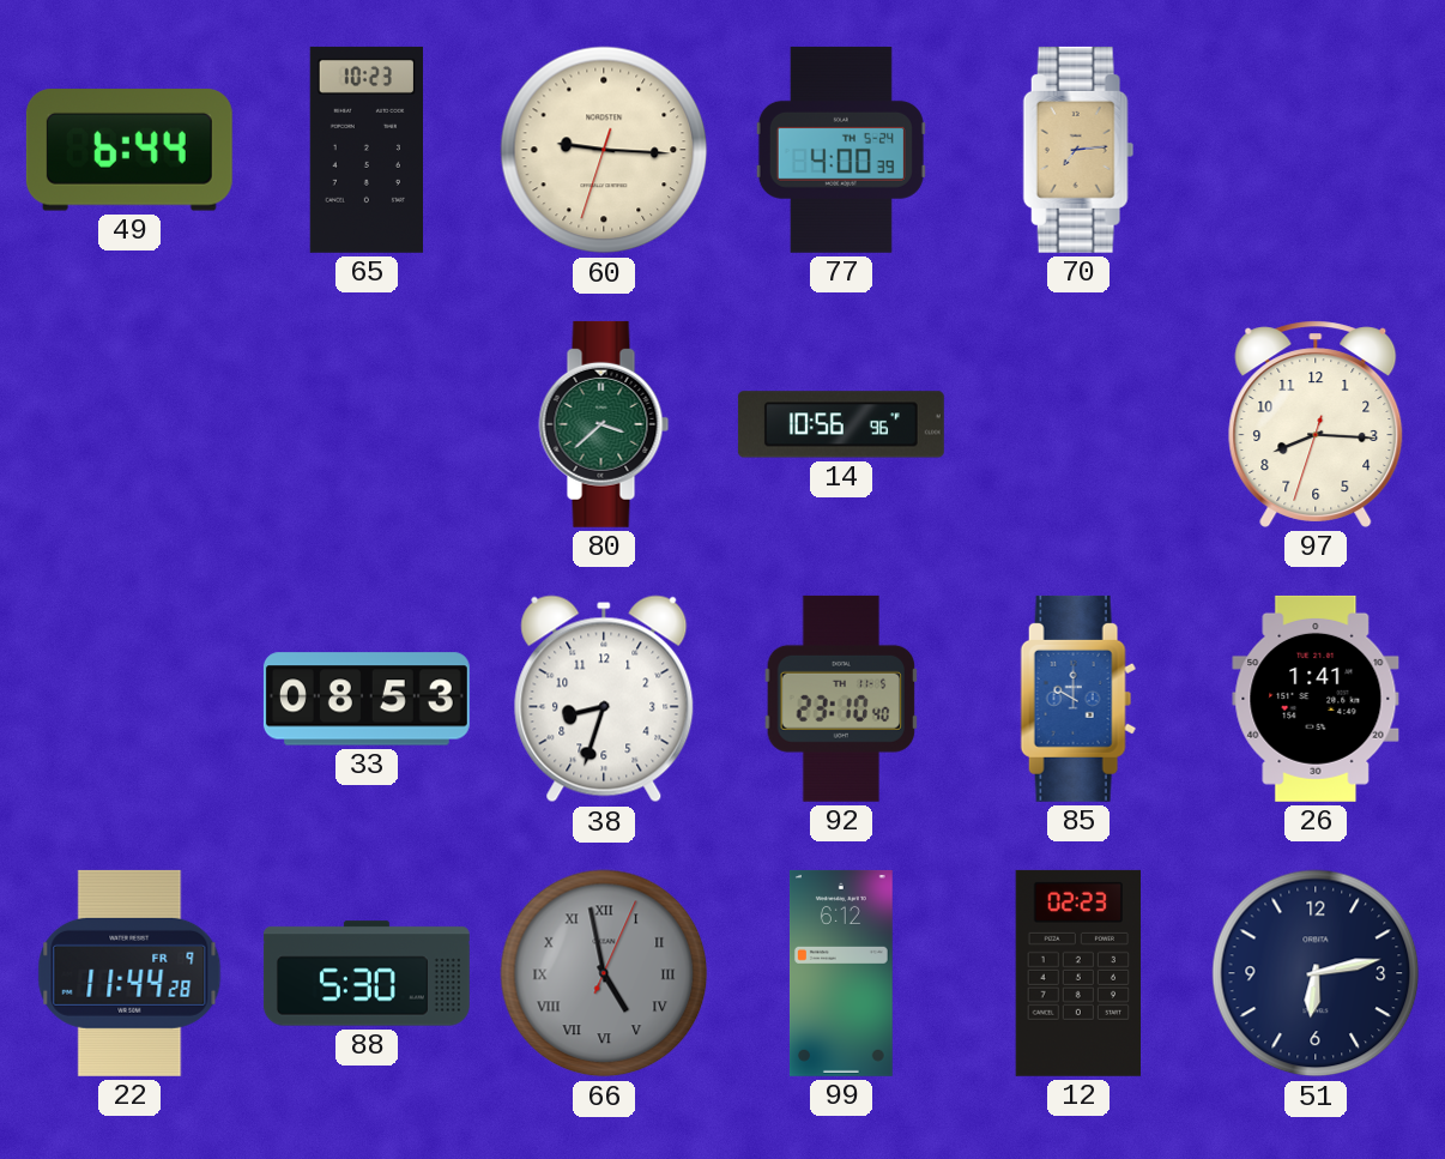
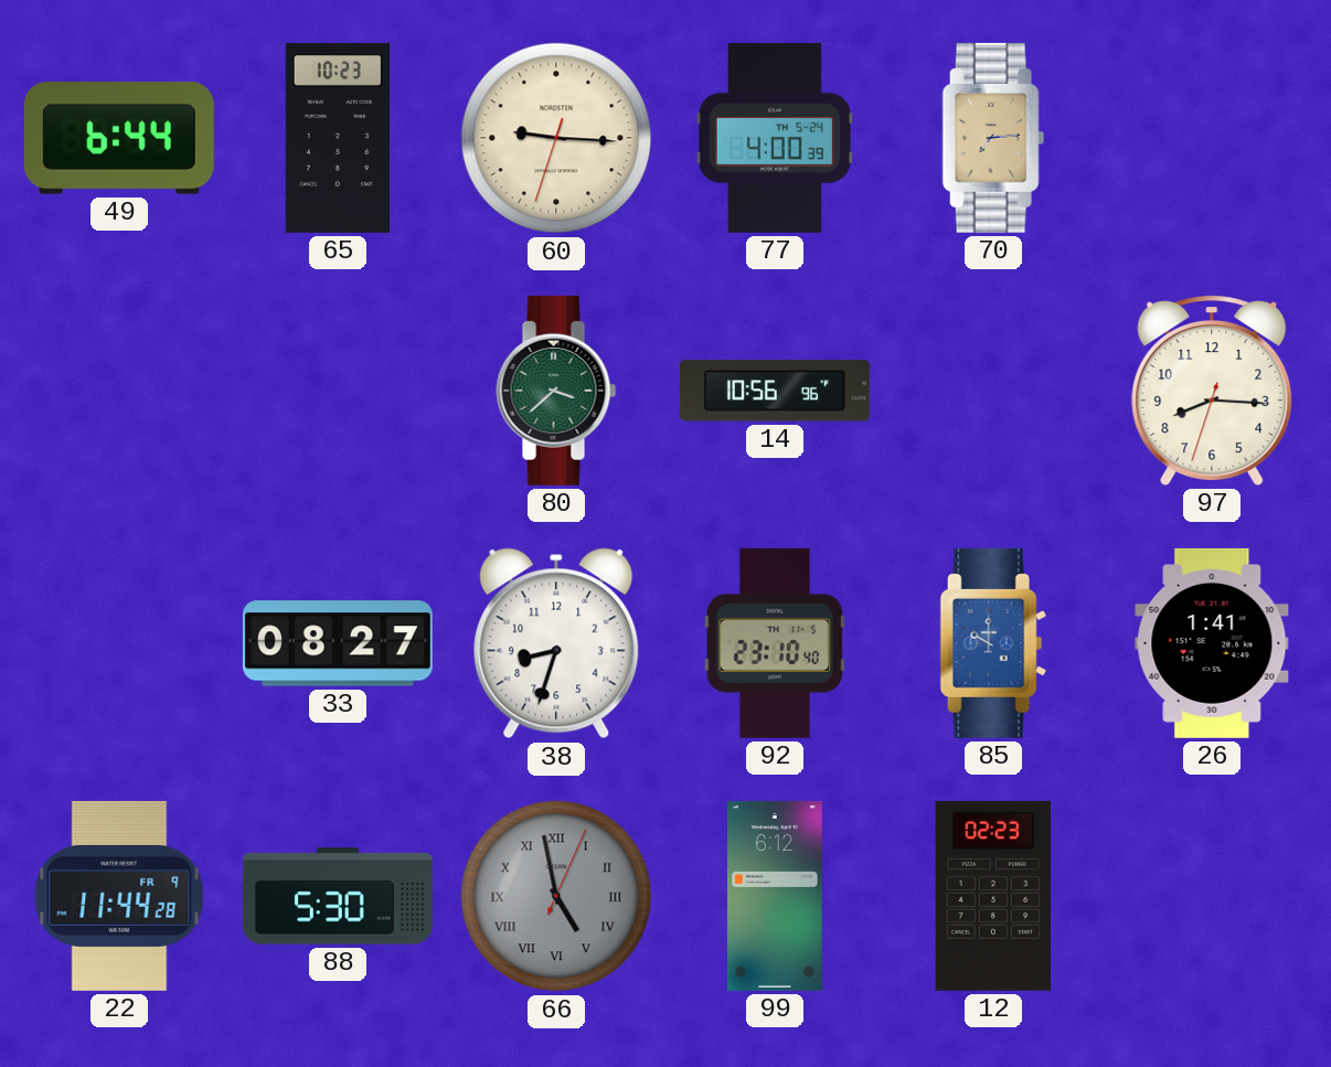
33: 08:53 -> 08:27
51: 6:13 -> none
